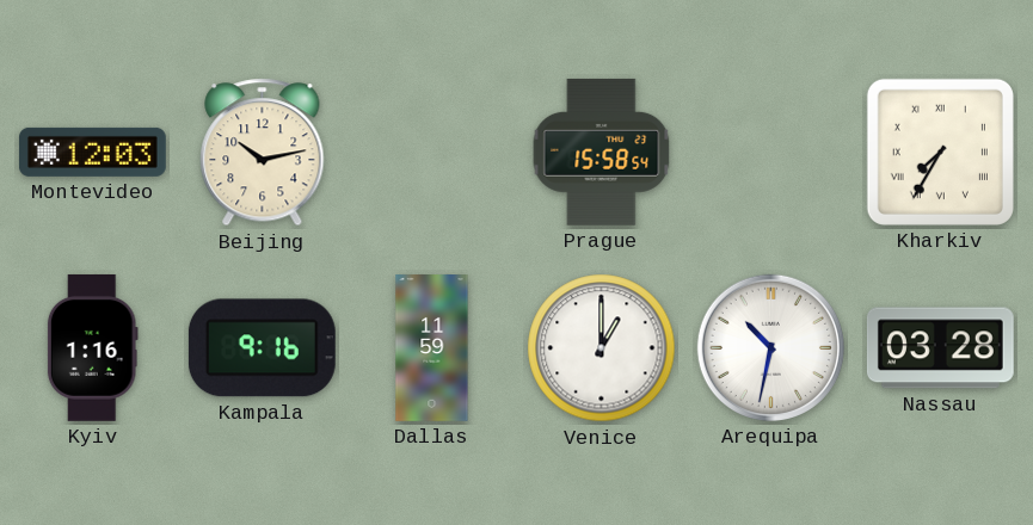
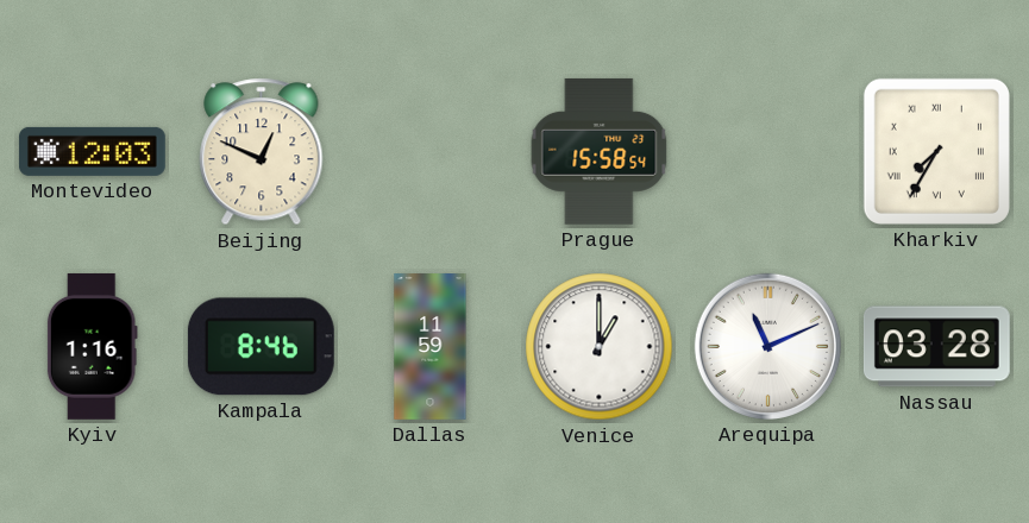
Beijing: 10:13 -> 12:49
Kampala: 9:16 -> 8:46
Arequipa: 10:32 -> 11:11
